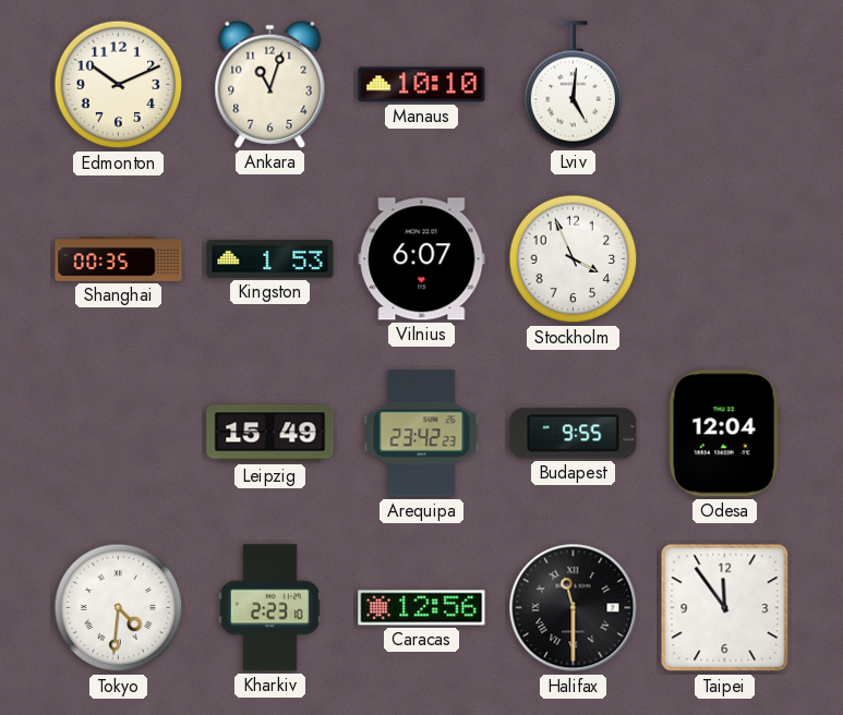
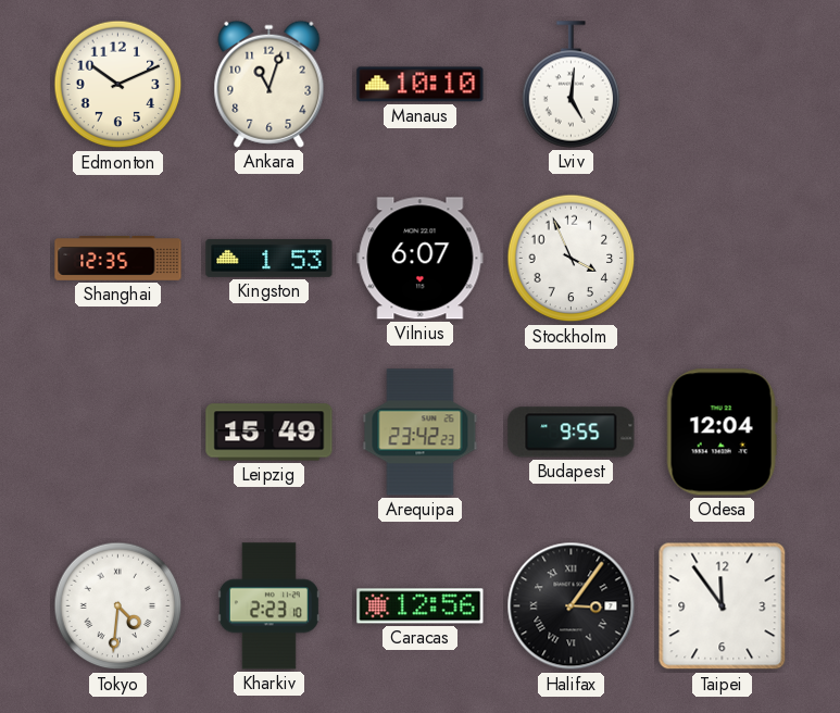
Shanghai: 00:35 -> 12:35
Halifax: 11:30 -> 3:06
